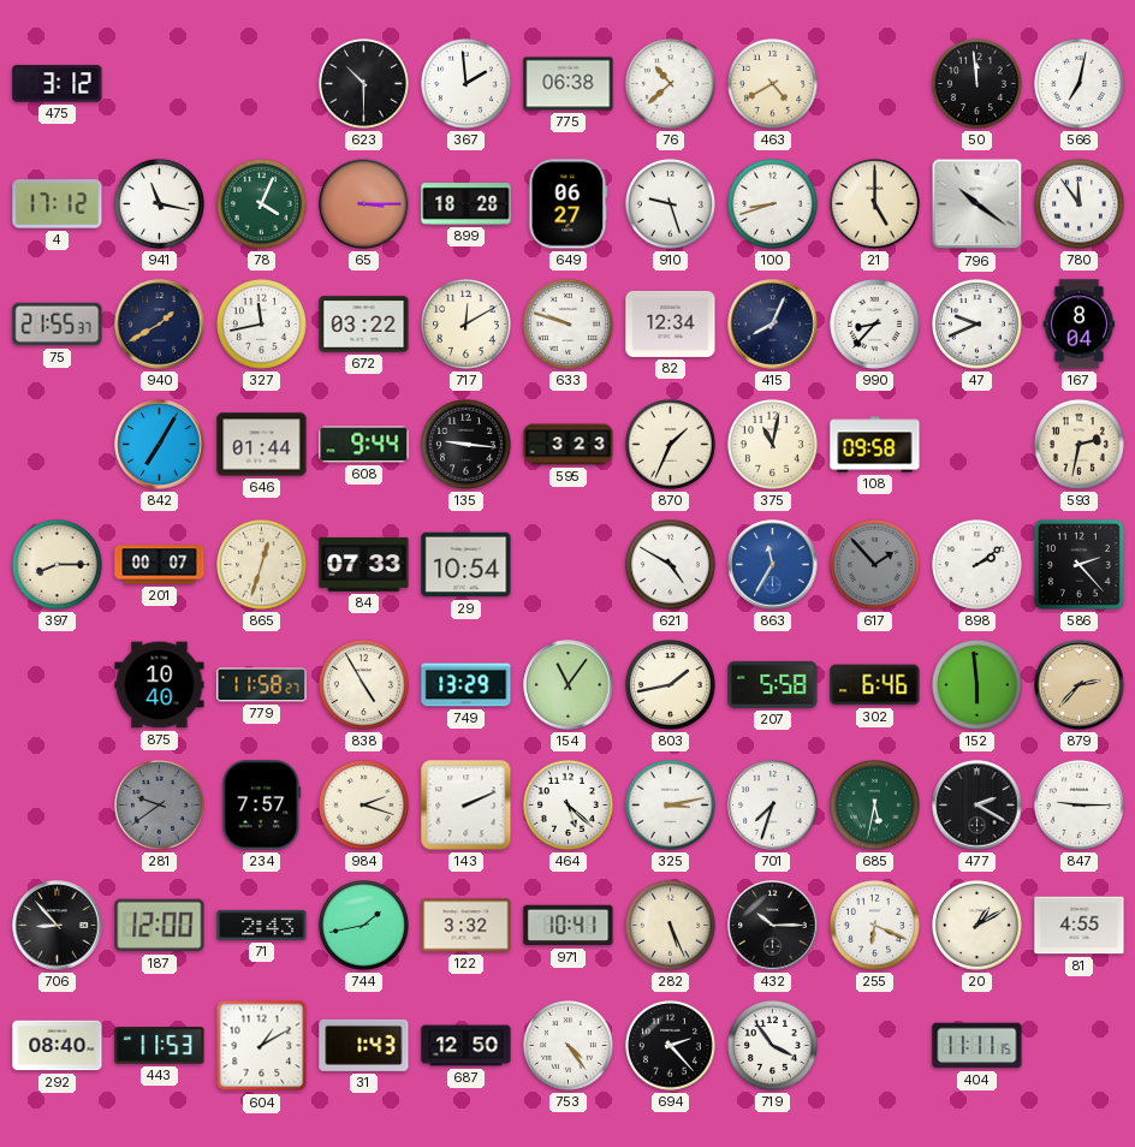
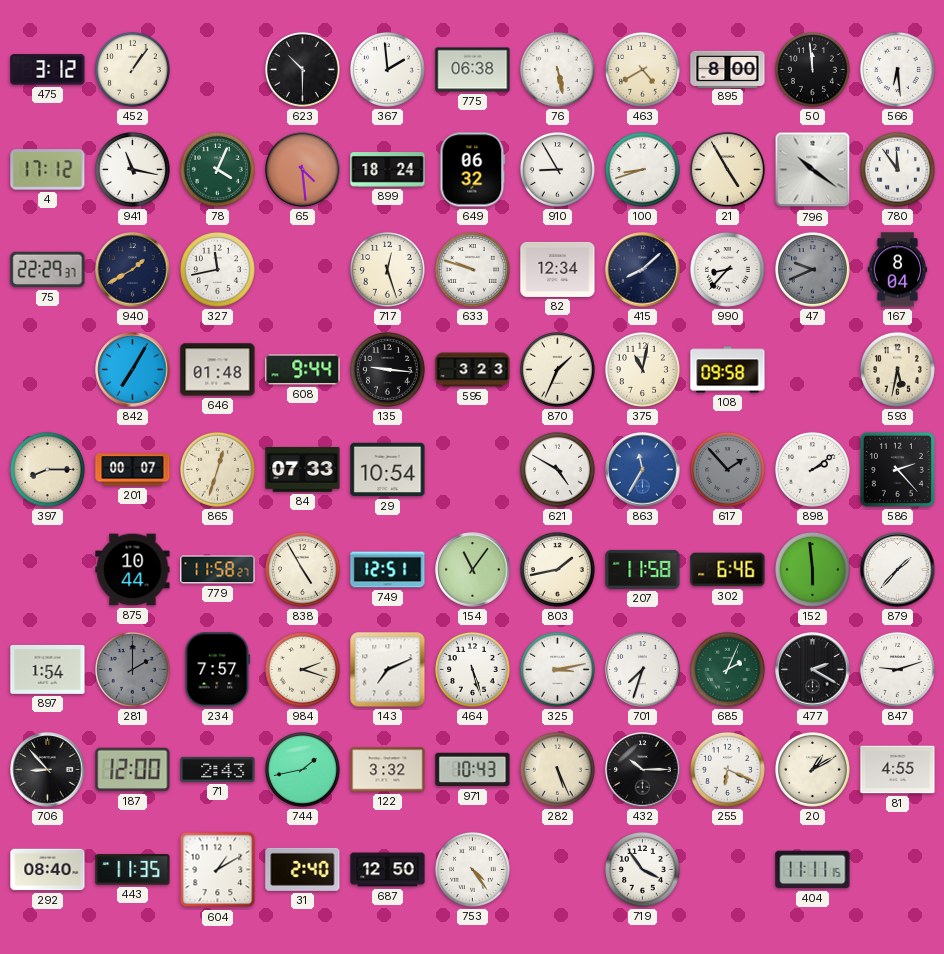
452: none -> 1:06
76: 10:38 -> 5:28
895: none -> 8:00
566: 7:02 -> 6:29
65: 3:15 -> 4:29
899: 18:28 -> 18:24
649: 06:27 -> 06:32
910: 9:27 -> 8:55
21: 5:00 -> 4:55
75: 21:55 -> 22:29
672: 03:22 -> none
717: 12:10 -> 12:27
415: 8:04 -> 8:08
47 dial: white -> grey
646: 01:44 -> 01:48
593: 2:32 -> 5:32
875: 10:40 -> 10:44
749: 13:29 -> 12:51
207: 5:58 -> 11:58
879: 2:37 -> 1:37
879 dial: champagne -> white
897: none -> 1:54
281: 9:39 -> 2:00
143: 2:11 -> 7:11
464: 5:22 -> 5:27
685: 5:32 -> 2:04
847: 9:15 -> 9:12
971: 10:41 -> 10:43
443: 11:53 -> 11:35
31: 1:43 -> 2:40
694: 2:23 -> none
